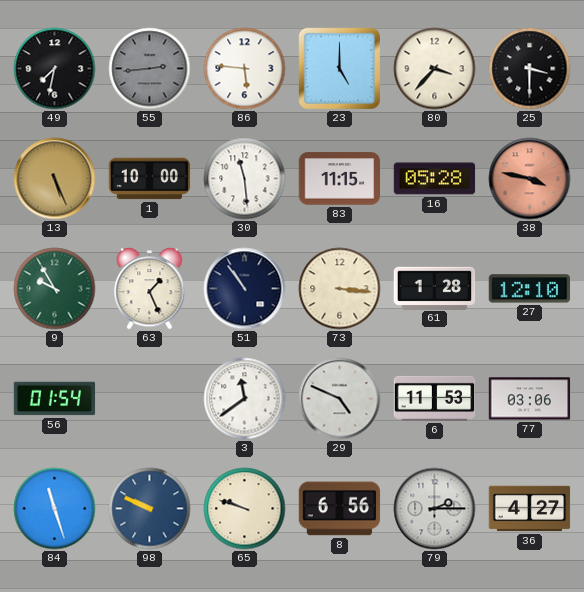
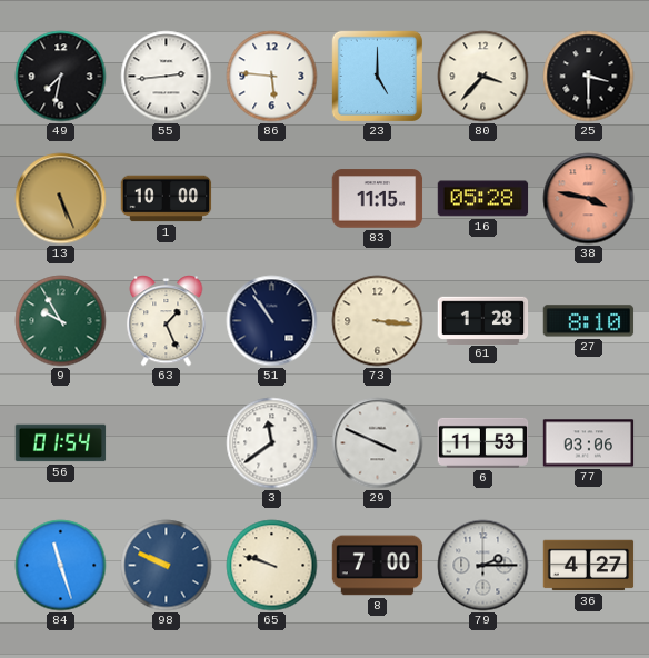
55 dial: grey -> white
30: 11:29 -> none
27: 12:10 -> 8:10
29: 4:49 -> 3:49
8: 6:56 -> 7:00
